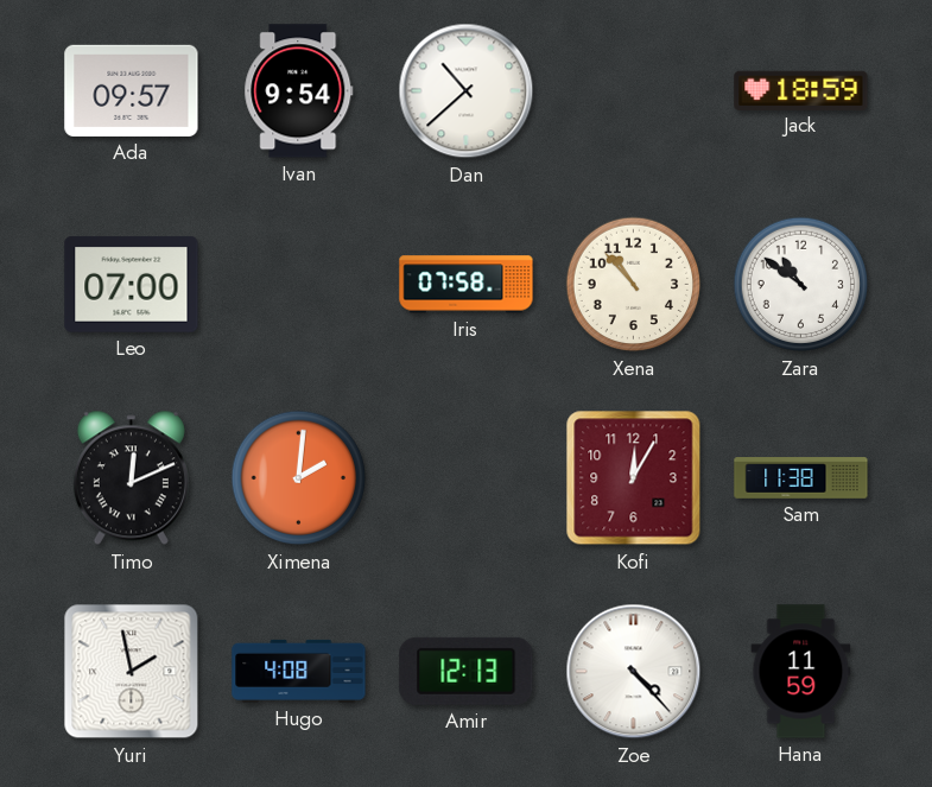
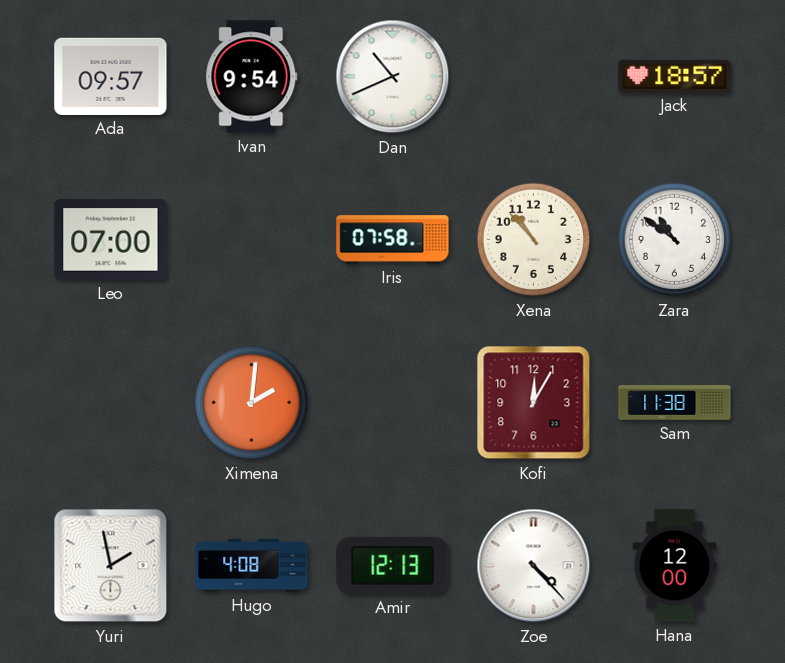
Dan: 10:38 -> 10:41
Jack: 18:59 -> 18:57
Timo: 12:11 -> none
Hana: 11:59 -> 12:00
